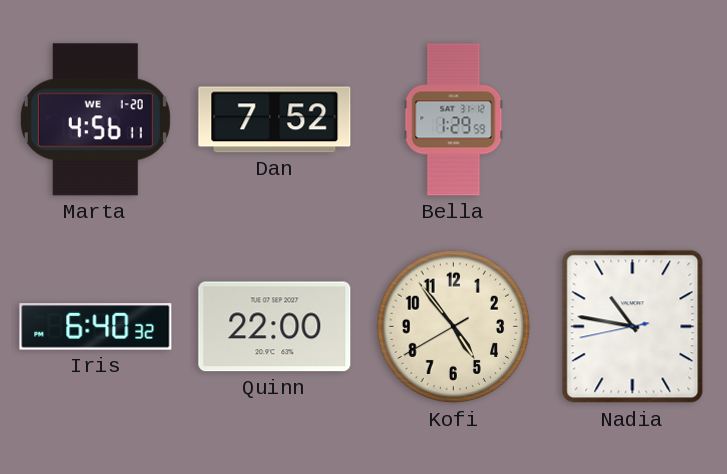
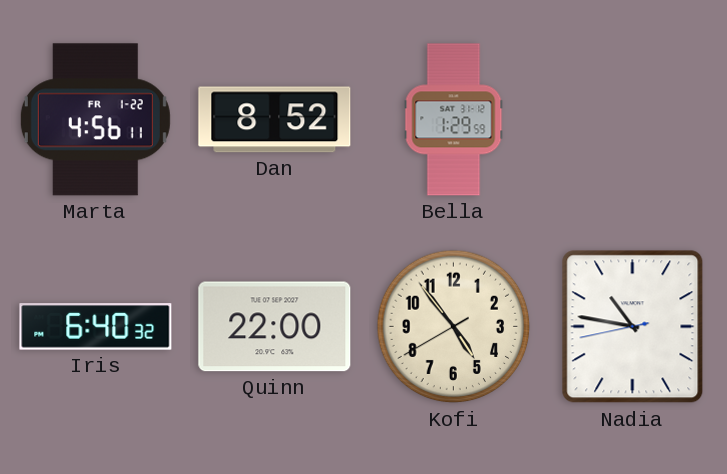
Marta date: WE 1-20 -> FR 1-22
Dan: 7:52 -> 8:52
